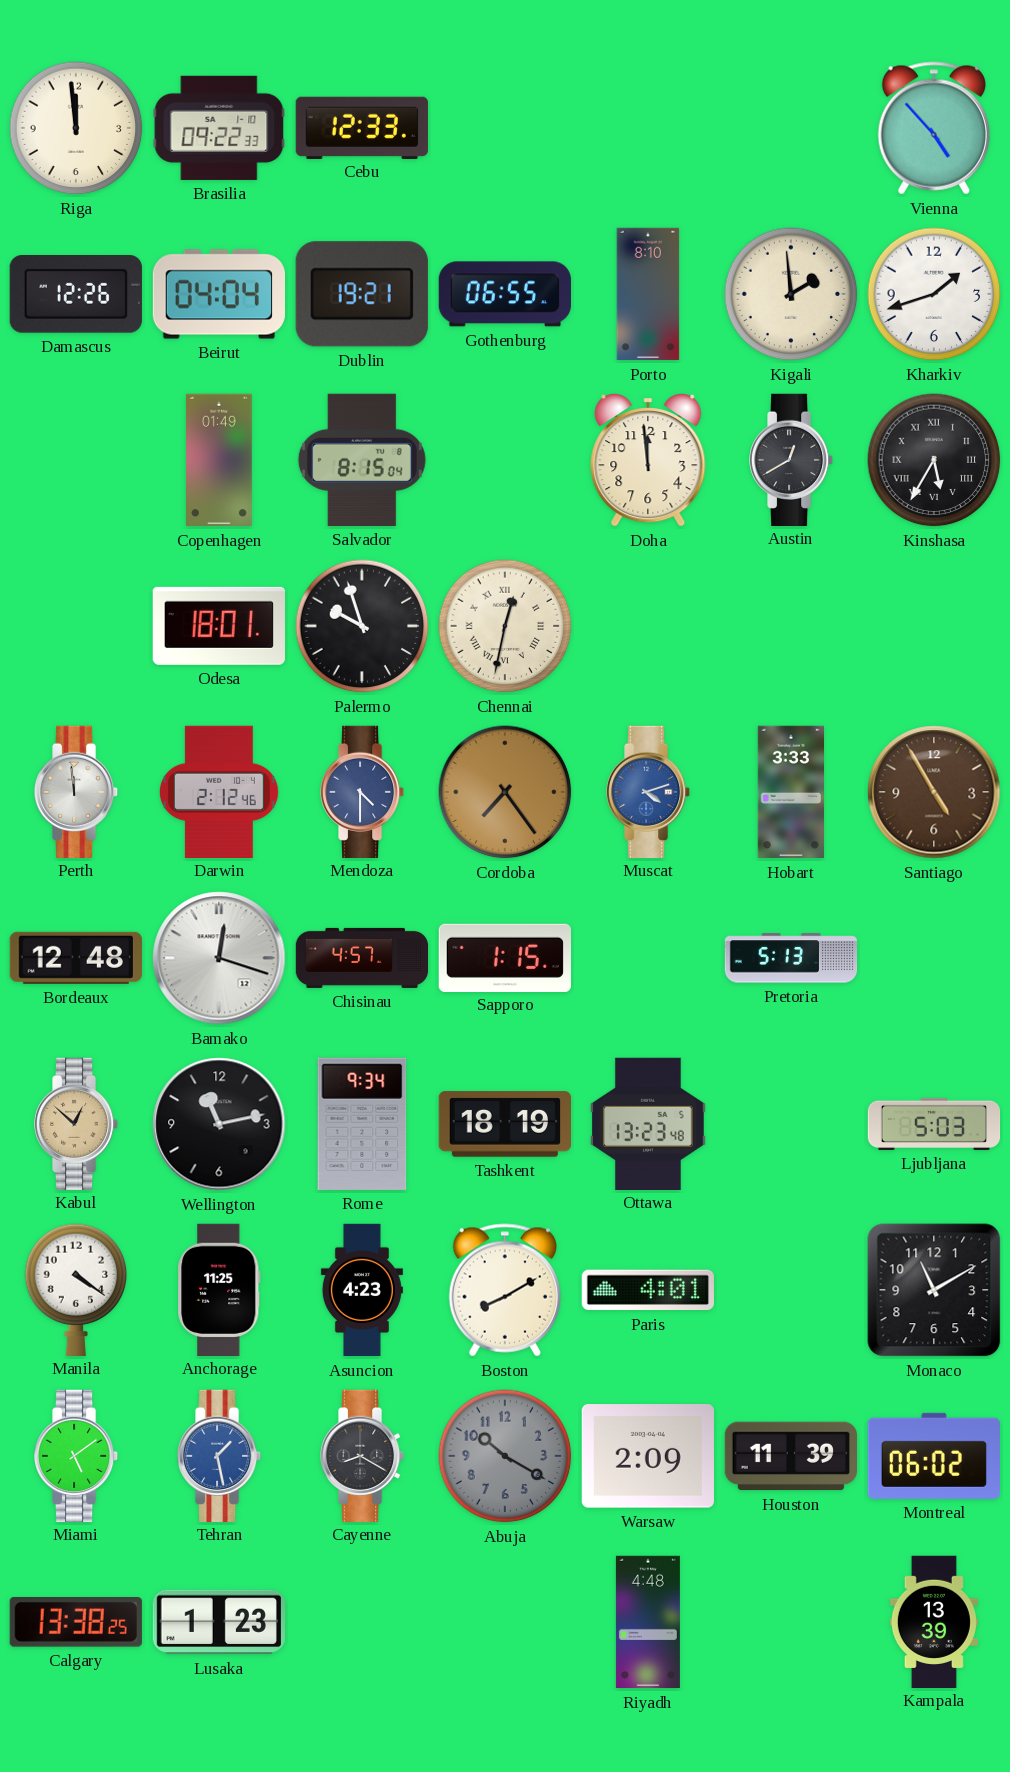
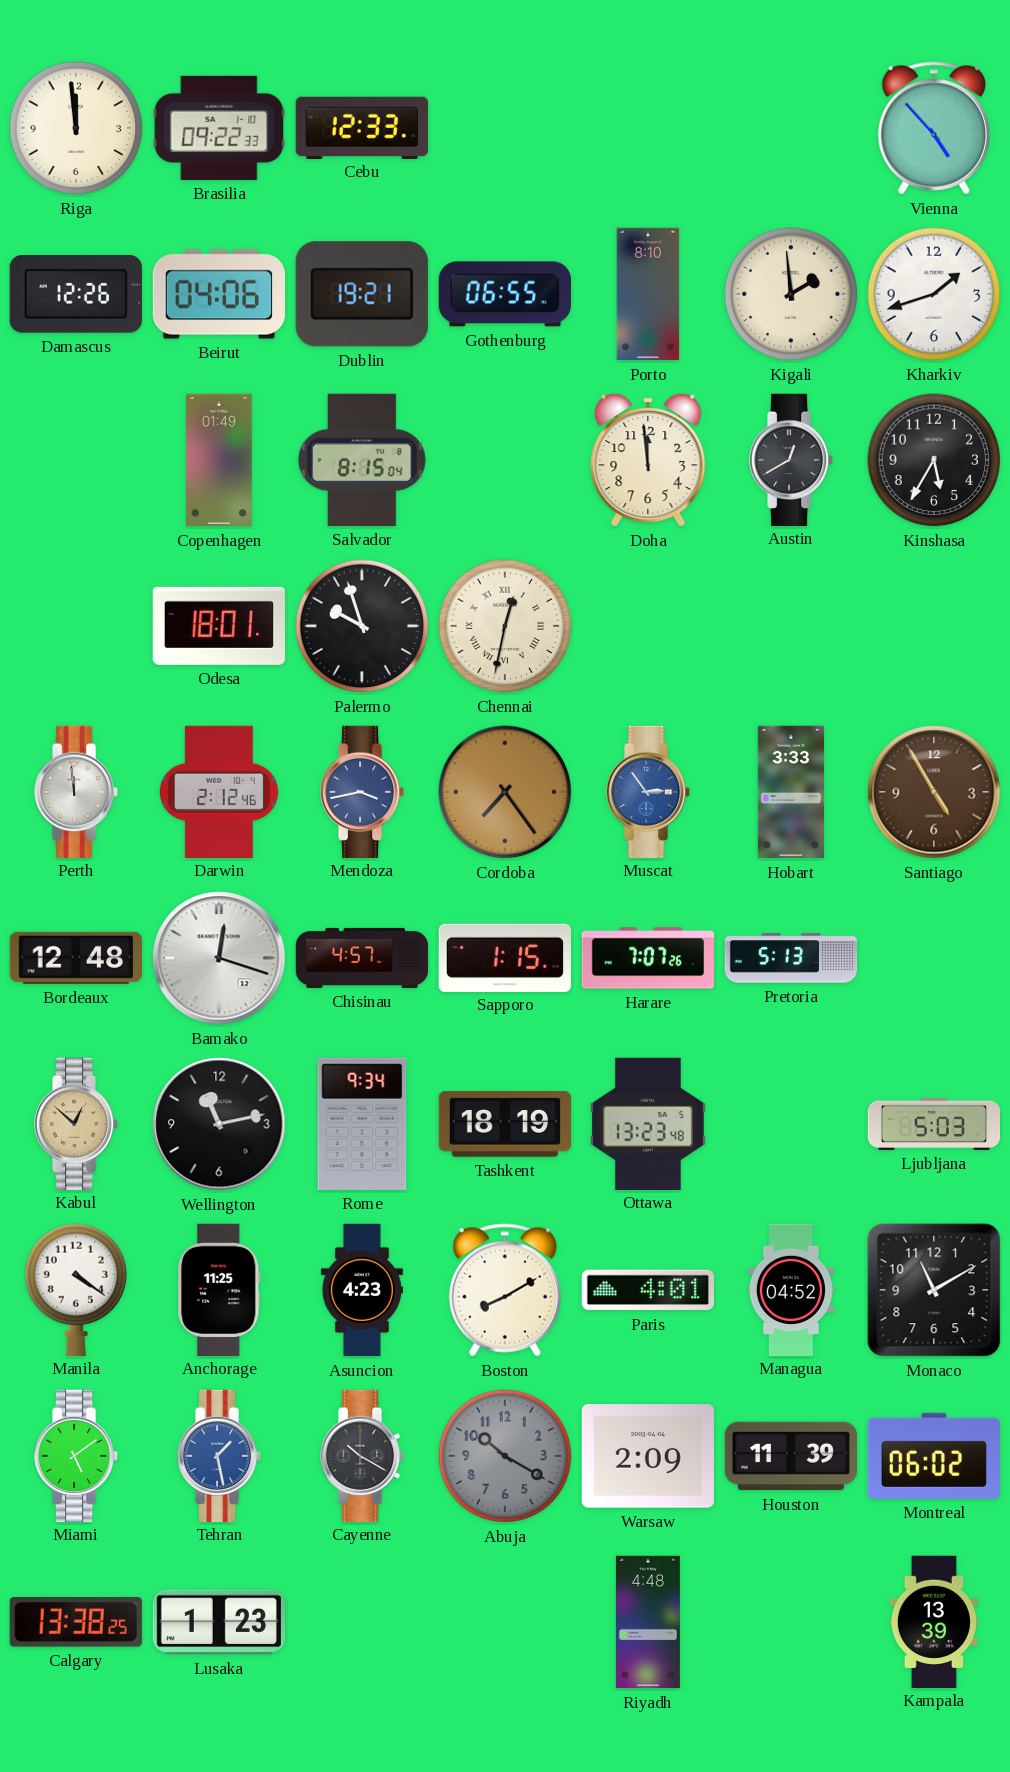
Beirut: 04:04 -> 04:06
Kinshasa numerals: Roman -> Arabic
Mendoza: 4:30 -> 3:43
Muscat: 4:12 -> 2:54
Harare: none -> 7:07
Managua: none -> 04:52
Cayenne: 8:20 -> 10:20
